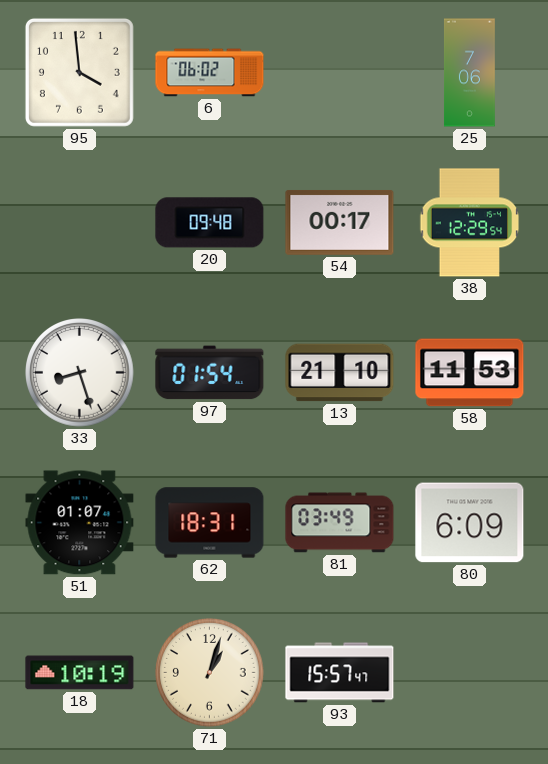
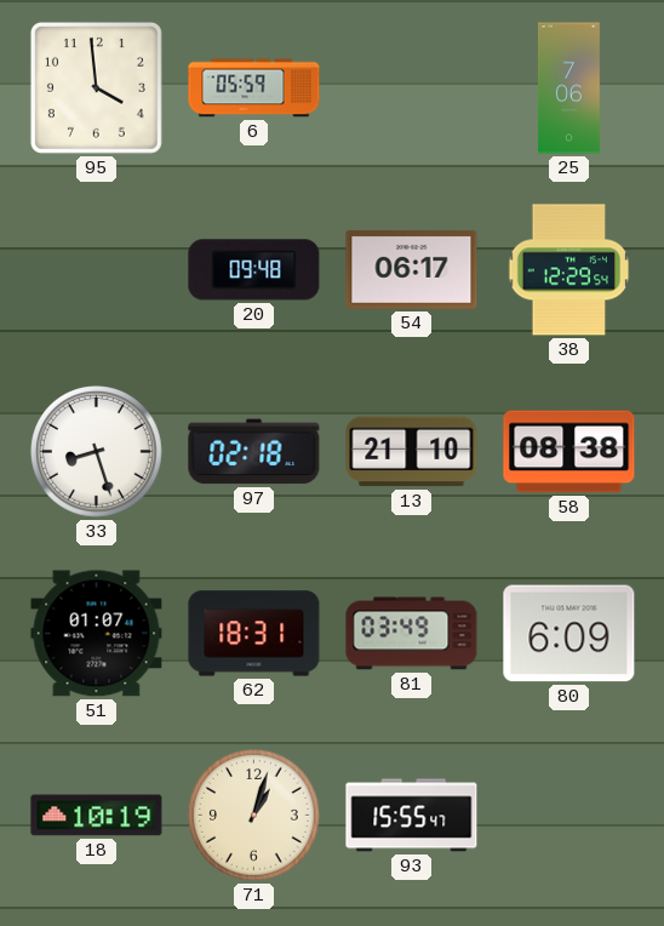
6: 06:02 -> 05:59
54: 00:17 -> 06:17
97: 01:54 -> 02:18
58: 11:53 -> 08:38
93: 15:57 -> 15:55
